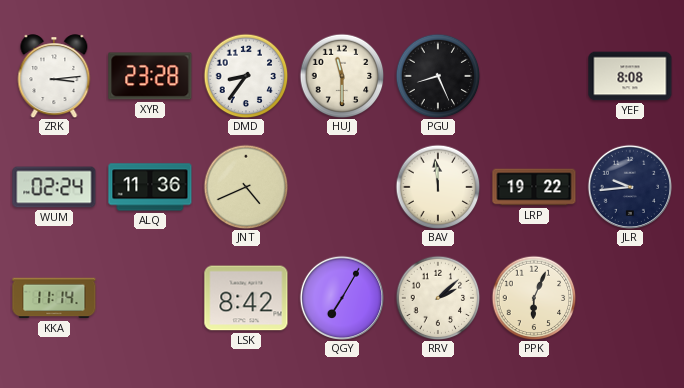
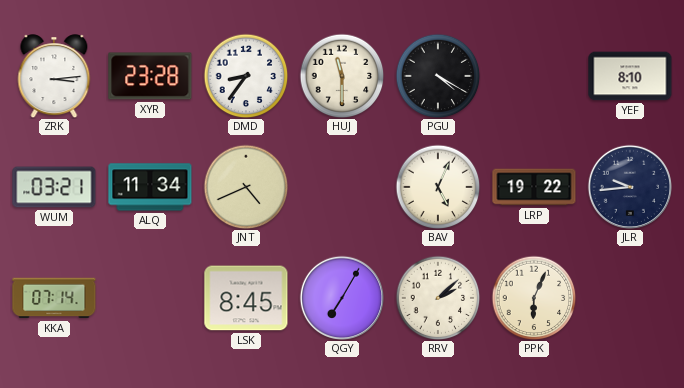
PGU: 8:26 -> 4:20
YEF: 8:08 -> 8:10
WUM: 02:24 -> 03:21
ALQ: 11:36 -> 11:34
BAV: 11:59 -> 5:04
KKA: 11:14 -> 07:14
LSK: 8:42 -> 8:45
